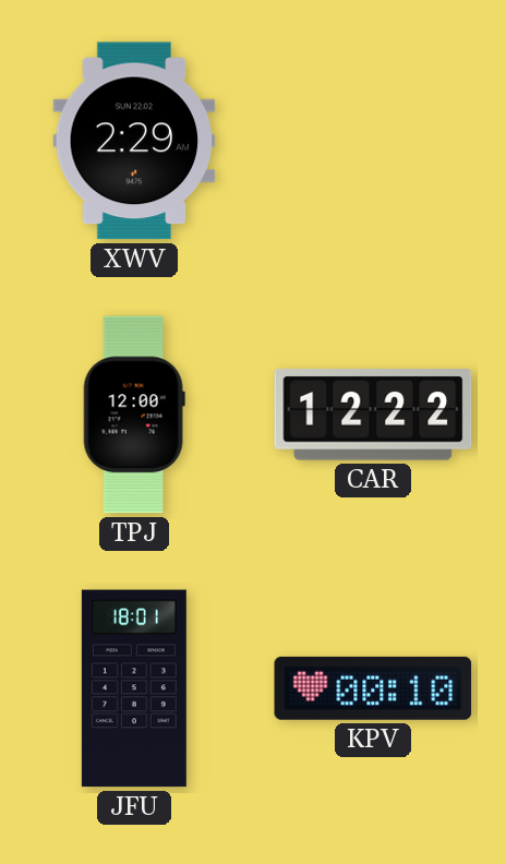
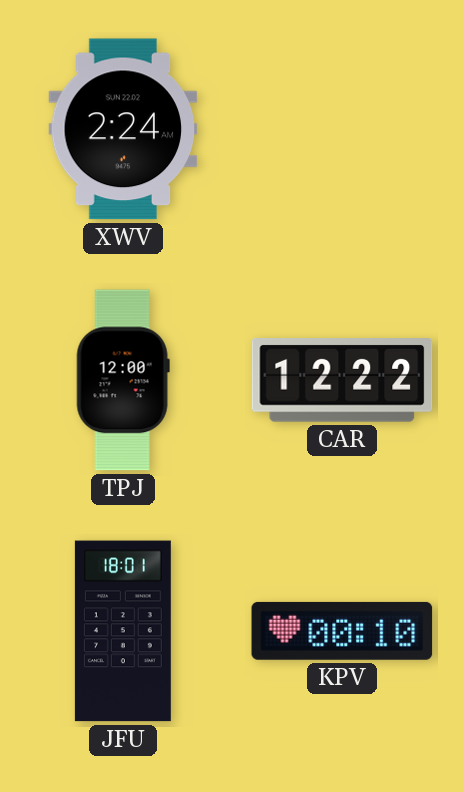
XWV: 2:29 -> 2:24
